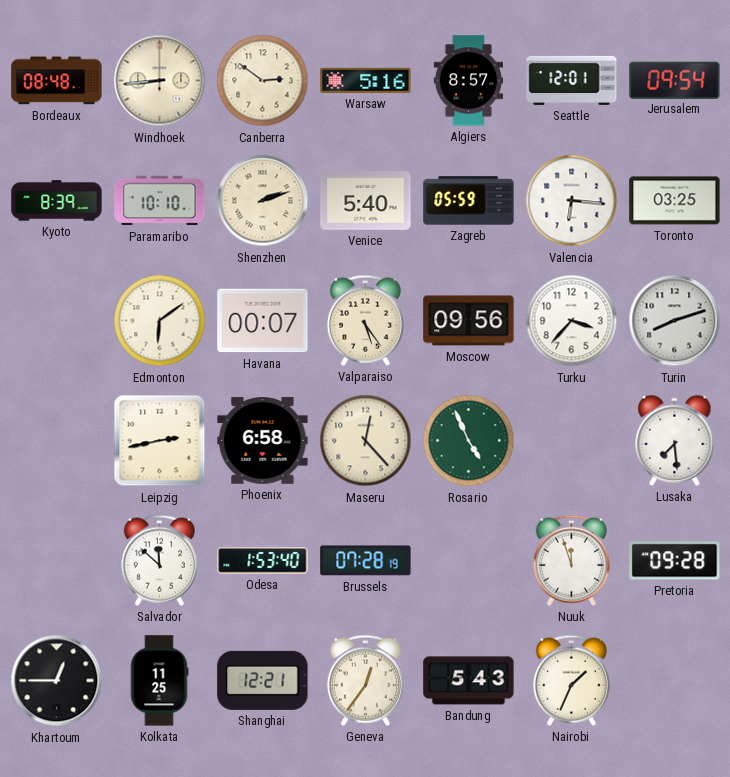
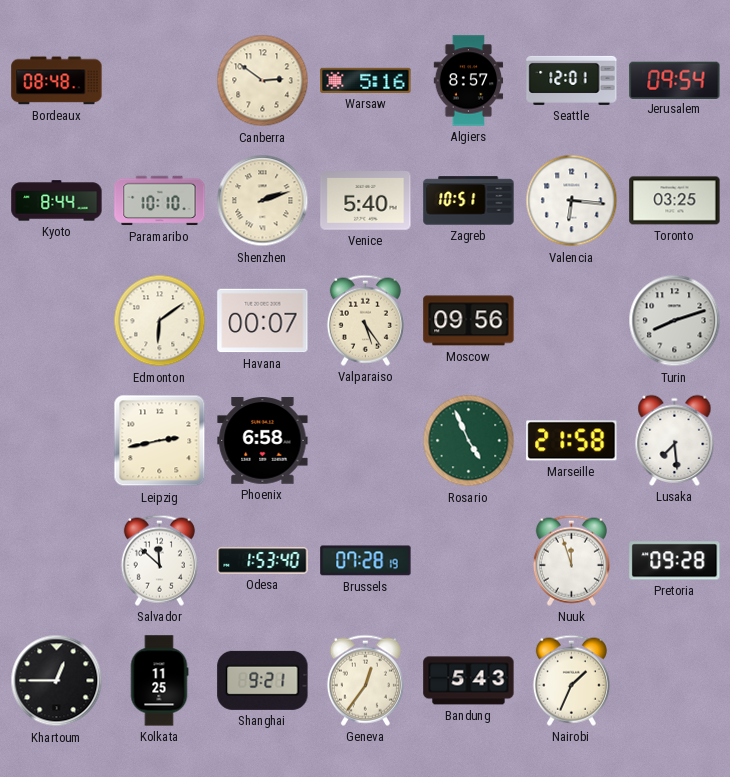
Windhoek: 8:44 -> none
Kyoto: 8:39 -> 8:44
Zagreb: 05:59 -> 10:51
Turku: 3:37 -> none
Maseru: 12:23 -> none
Marseille: none -> 21:58
Shanghai: 12:21 -> 9:21
